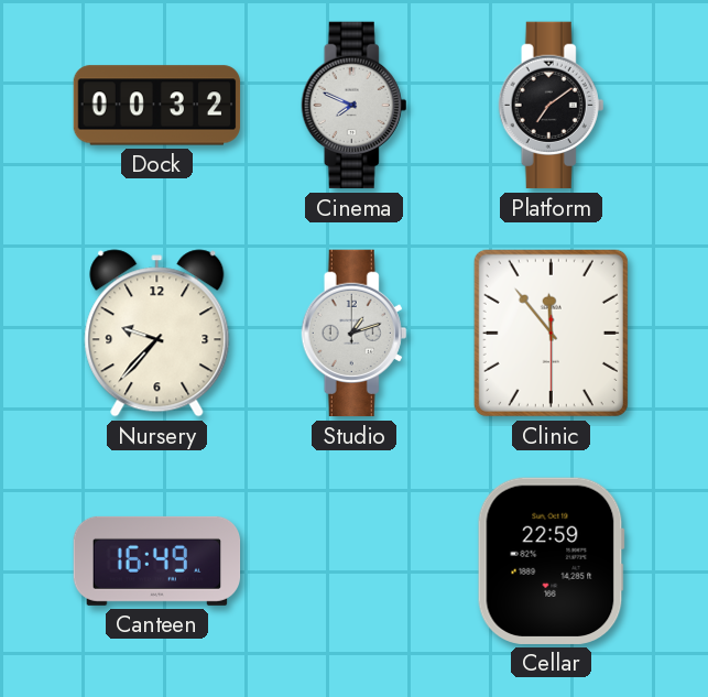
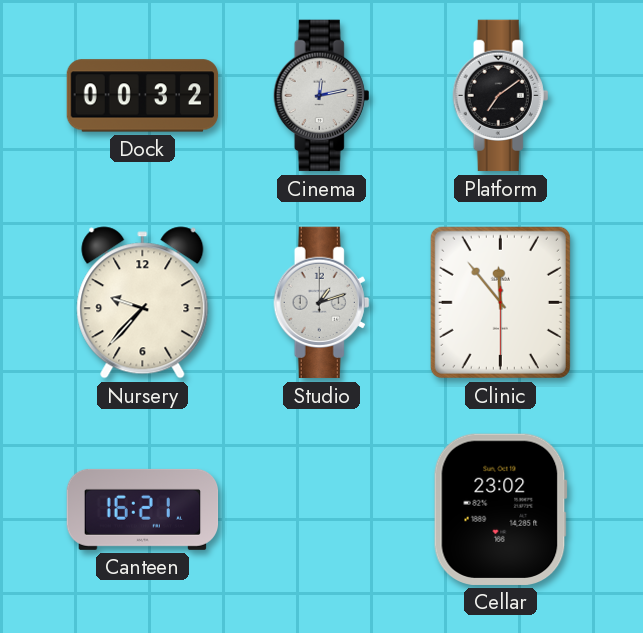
Cinema: 7:49 -> 12:13
Canteen: 16:49 -> 16:21
Cellar: 22:59 -> 23:02
